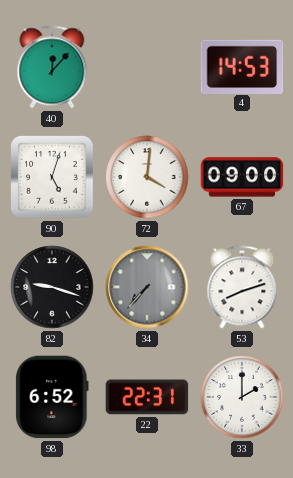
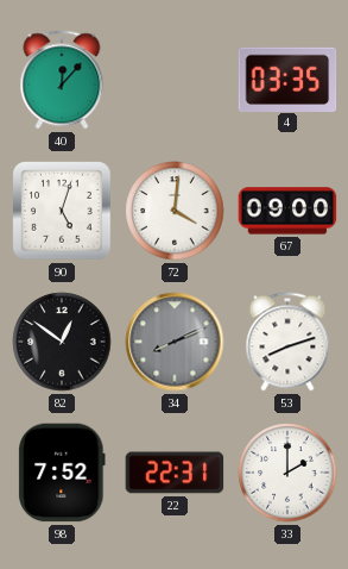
4: 14:53 -> 03:35
82: 9:18 -> 12:51
34: 7:37 -> 8:11
98: 6:52 -> 7:52
